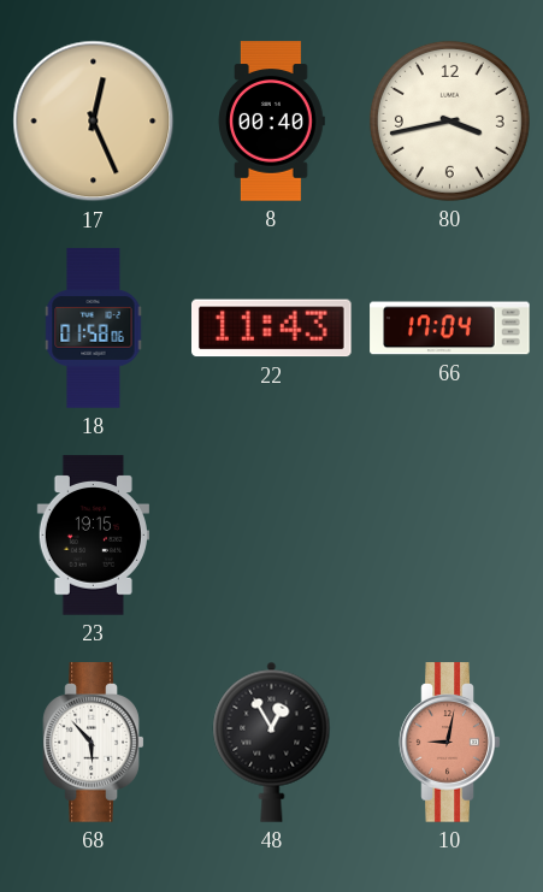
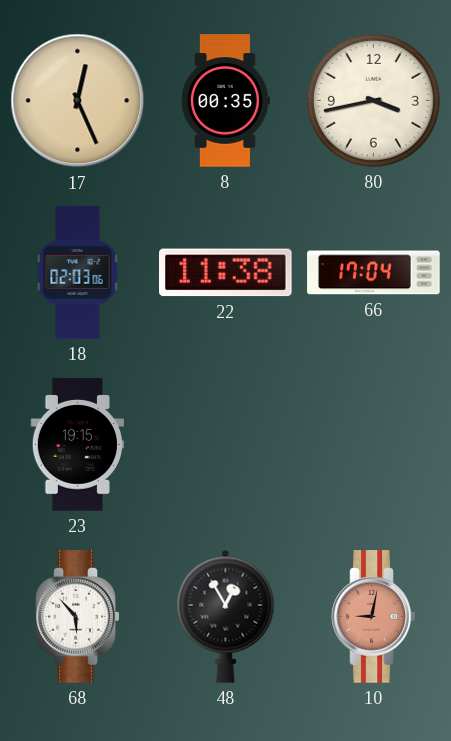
8: 00:40 -> 00:35
18: 01:58 -> 02:03
22: 11:43 -> 11:38
